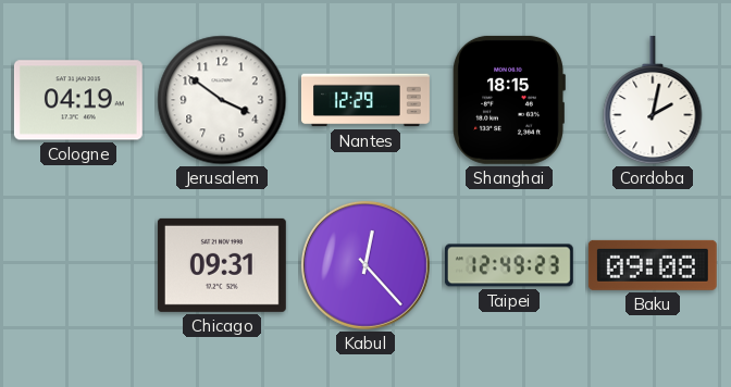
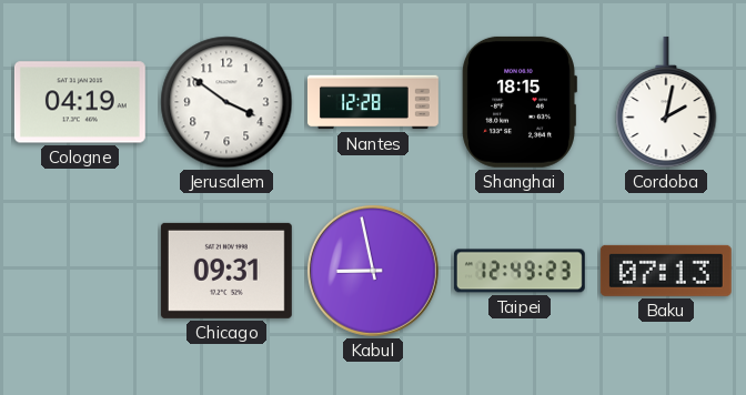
Nantes: 12:29 -> 12:28
Kabul: 12:23 -> 8:58
Baku: 09:08 -> 07:13
